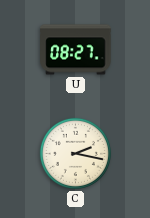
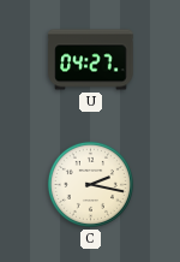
U: 08:27 -> 04:27
